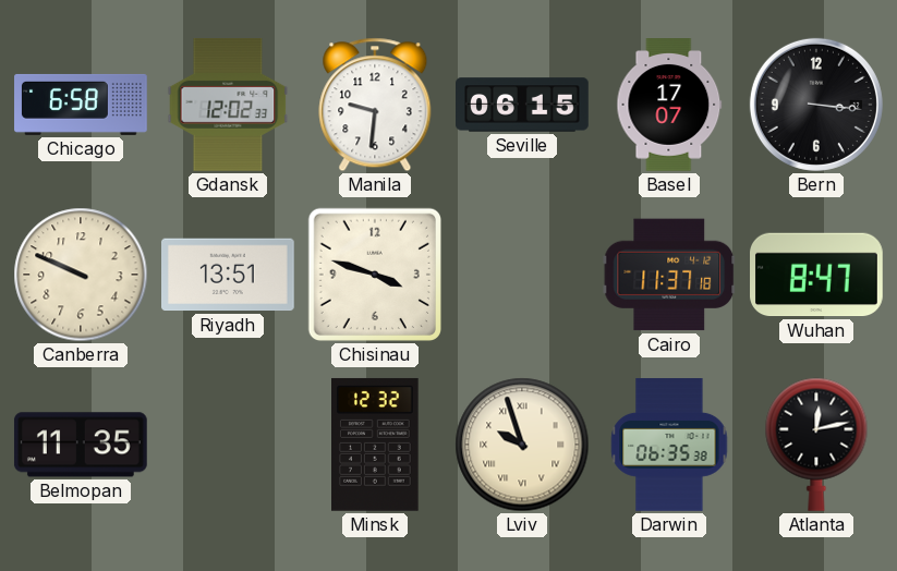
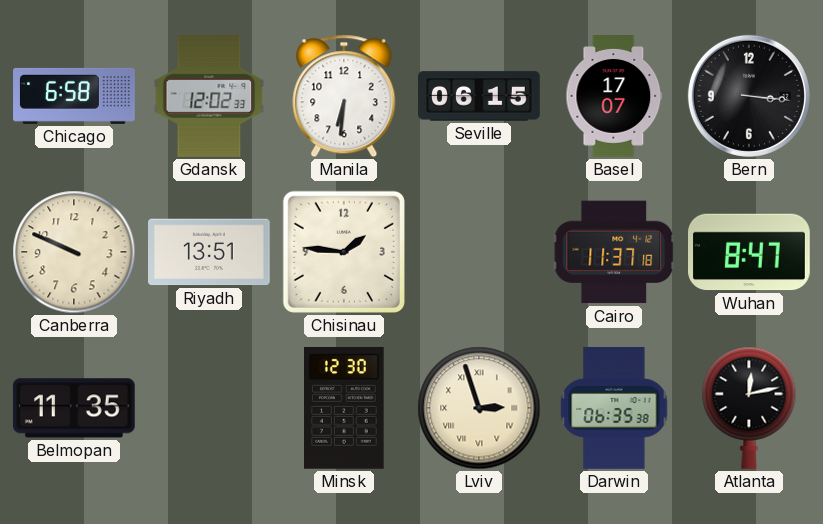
Manila: 9:31 -> 6:31
Chisinau: 3:48 -> 1:46
Minsk: 12:32 -> 12:30
Lviv: 9:57 -> 2:57
